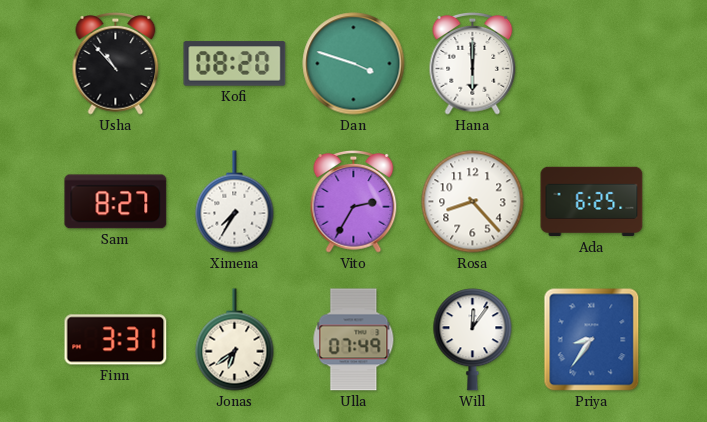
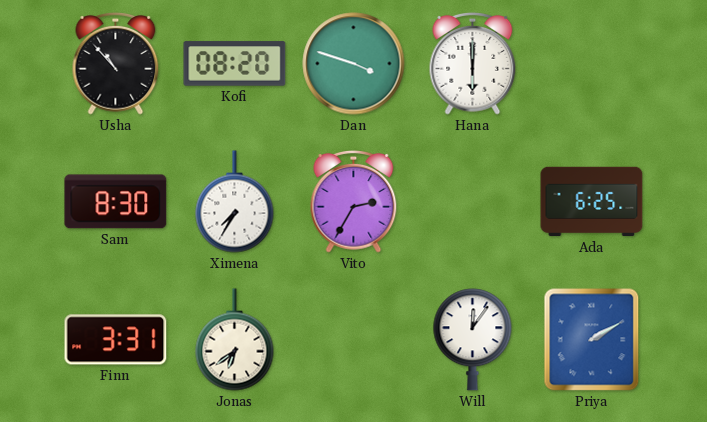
Sam: 8:27 -> 8:30
Rosa: 8:23 -> none
Ulla: 07:49 -> none
Priya: 8:36 -> 2:10
